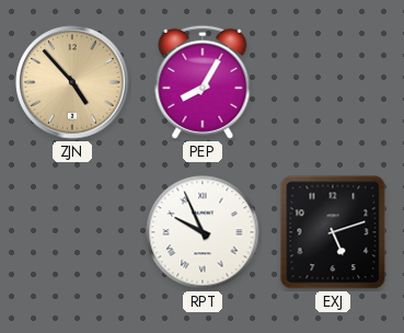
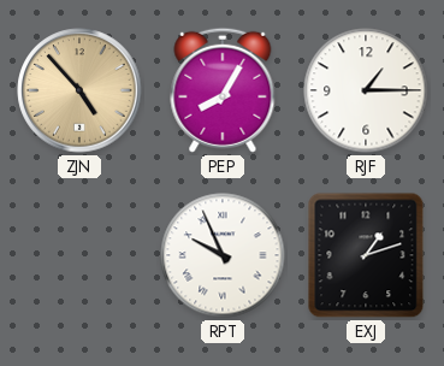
RJF: none -> 1:15
EXJ: 5:12 -> 1:12
